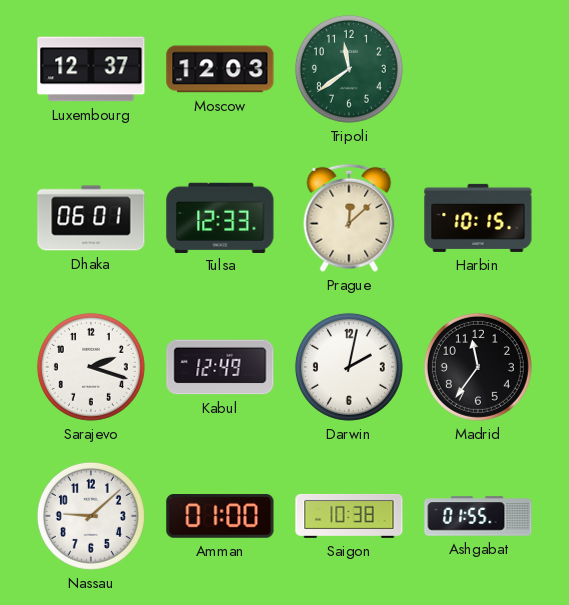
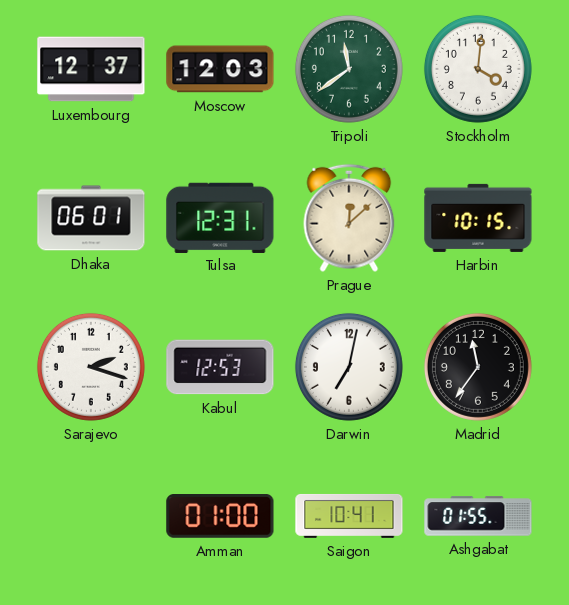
Stockholm: none -> 4:01
Tulsa: 12:33 -> 12:31
Kabul: 12:49 -> 12:53
Darwin: 2:02 -> 7:02
Nassau: 9:08 -> none
Saigon: 10:38 -> 10:41
